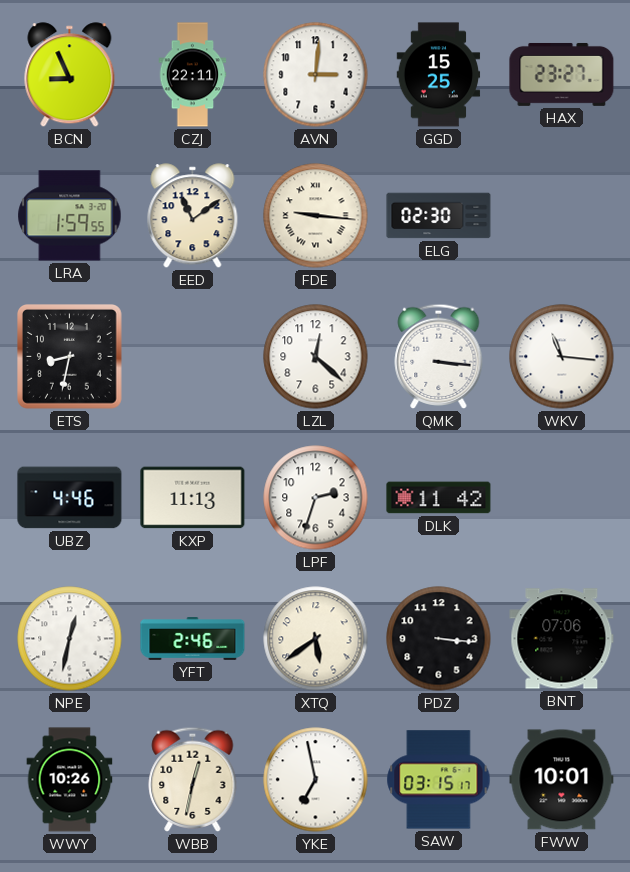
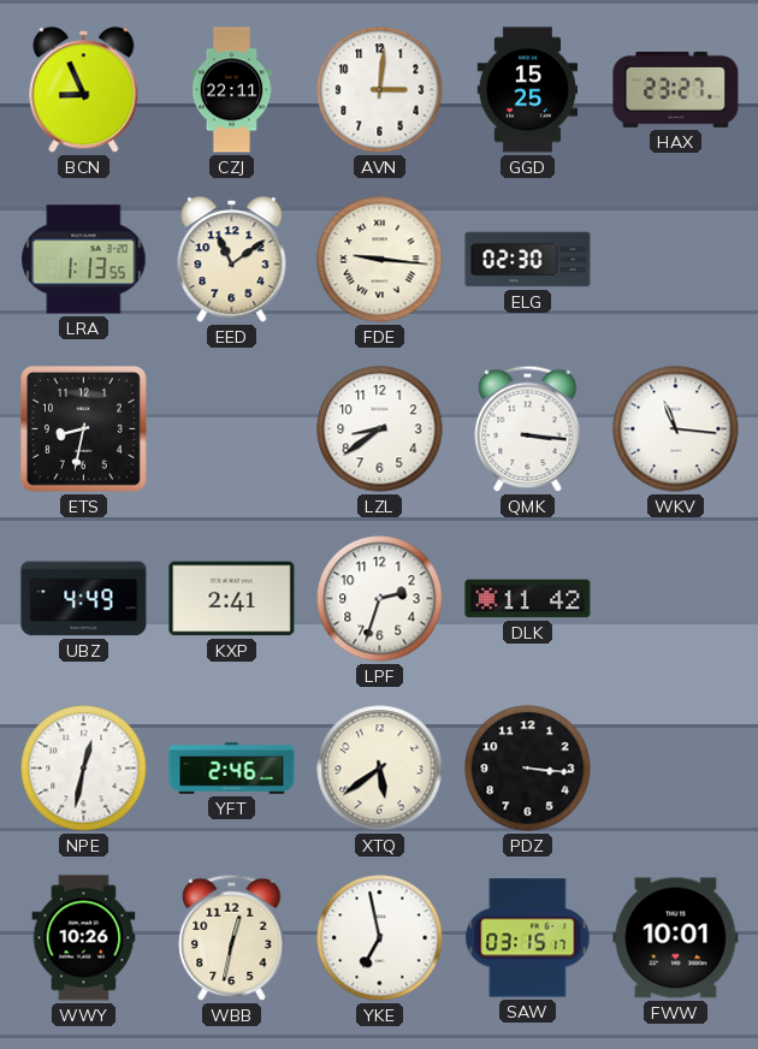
LRA: 1:59 -> 1:13
LZL: 12:22 -> 8:39
UBZ: 4:46 -> 4:49
KXP: 11:13 -> 2:41
BNT: 07:06 -> none
